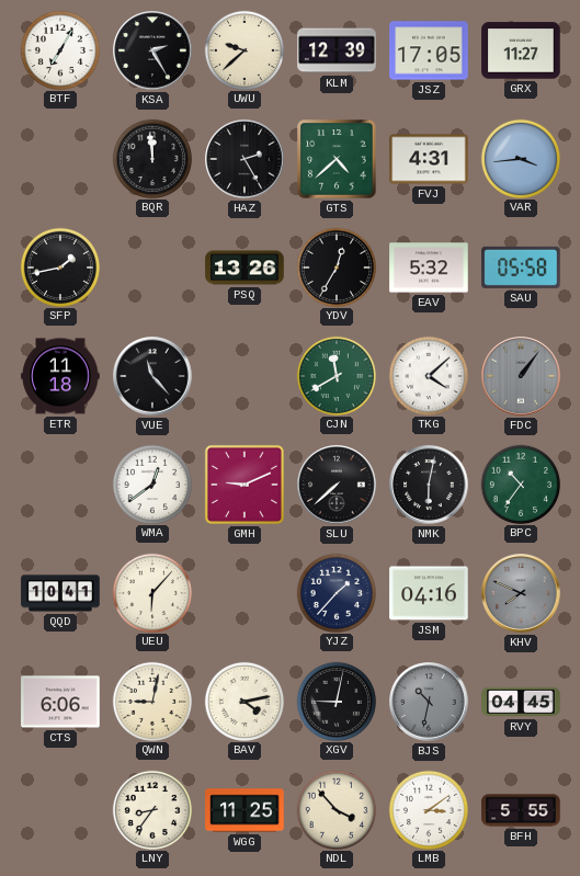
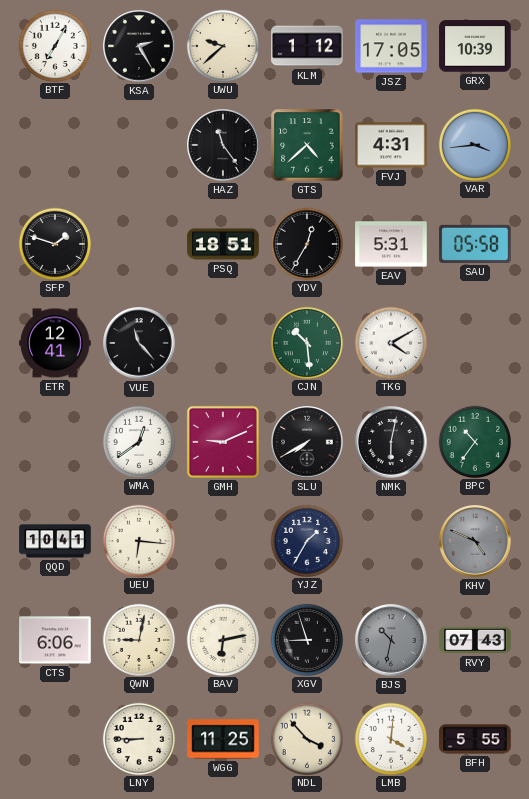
KLM: 12:39 -> 1:12
GRX: 11:27 -> 10:39
BQR: 11:59 -> none
HAZ: 2:25 -> 11:24
SFP: 1:43 -> 1:48
PSQ: 13:26 -> 18:51
EAV: 5:32 -> 5:31
ETR: 11:18 -> 12:41
CJN: 11:40 -> 10:29
TKG: 4:08 -> 4:10
FDC: 1:06 -> none
SLU: 7:38 -> 7:40
UEU: 6:07 -> 6:16
YJZ: 1:37 -> 1:35
JSM: 04:16 -> none
KHV: 7:49 -> 4:49
BAV: 4:13 -> 6:13
XGV: 9:02 -> 8:57
RVY: 04:45 -> 07:43
LNY: 8:36 -> 8:45
LMB: 3:09 -> 4:01
